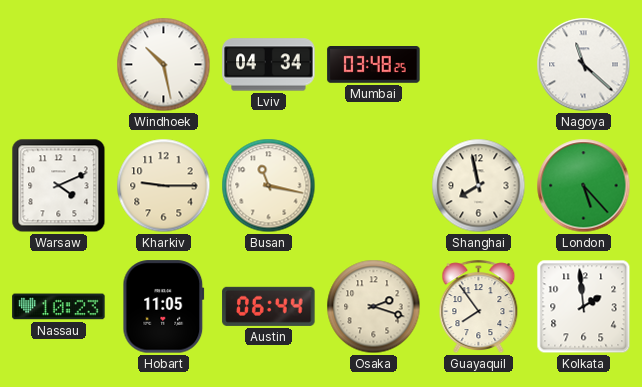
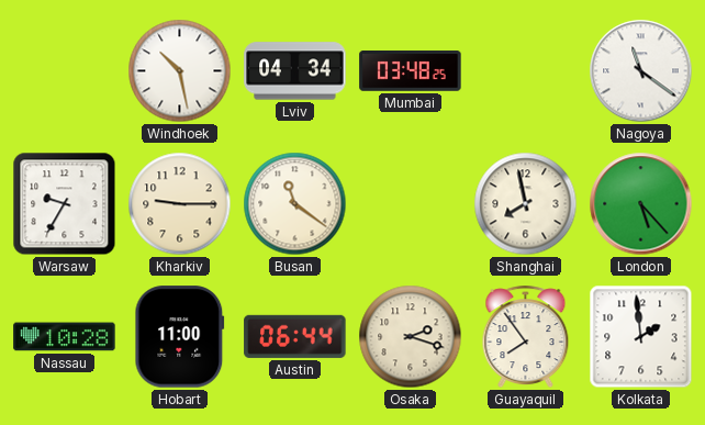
Nagoya: 11:22 -> 11:21
Warsaw: 4:11 -> 9:35
Busan: 11:17 -> 11:21
Nassau: 10:23 -> 10:28
Hobart: 11:05 -> 11:00
